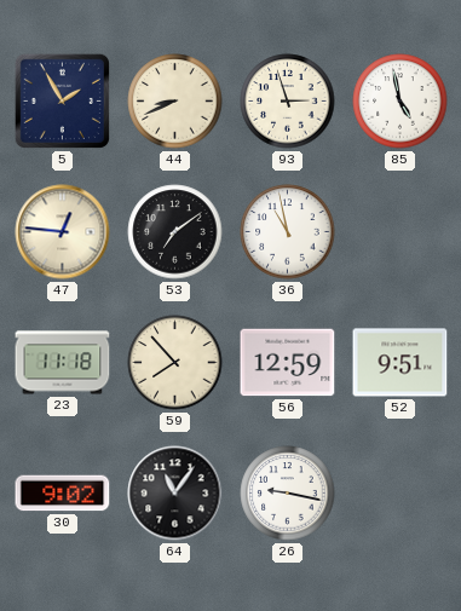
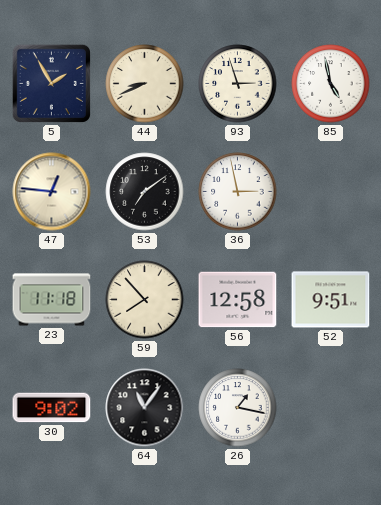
36: 10:58 -> 2:58
56: 12:59 -> 12:58
26: 9:17 -> 1:17
